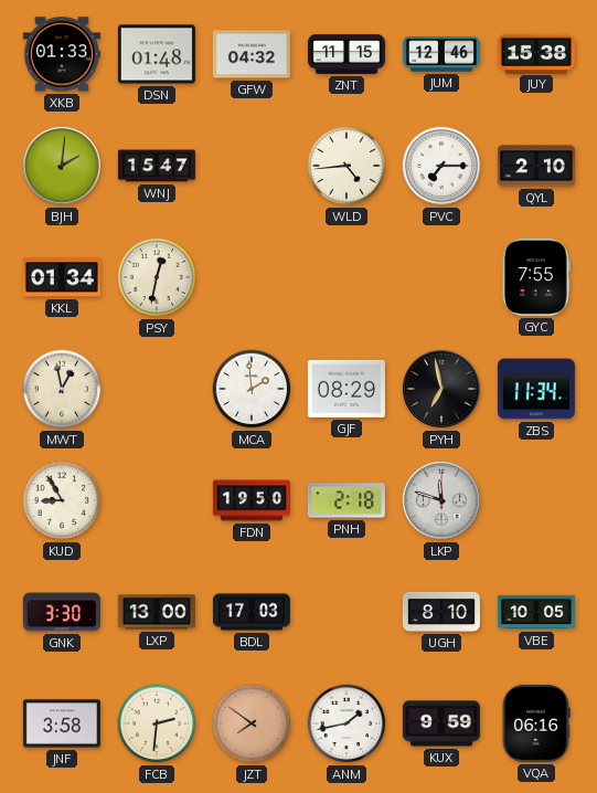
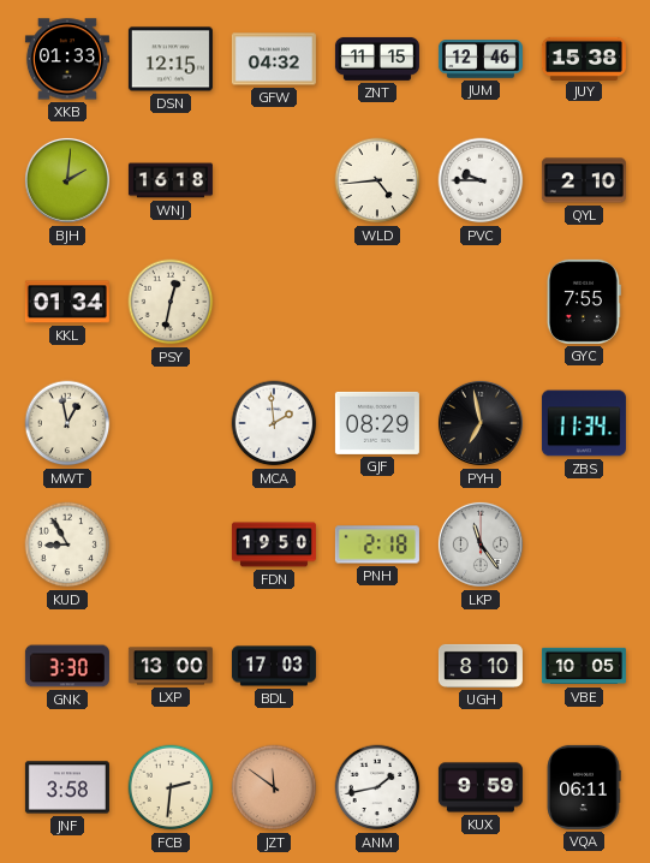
DSN: 01:48 -> 12:15
WNJ: 15:47 -> 16:18
PVC: 7:15 -> 9:45
LKP: 11:48 -> 11:24
JZT: 7:51 -> 11:51
VQA: 06:16 -> 06:11
